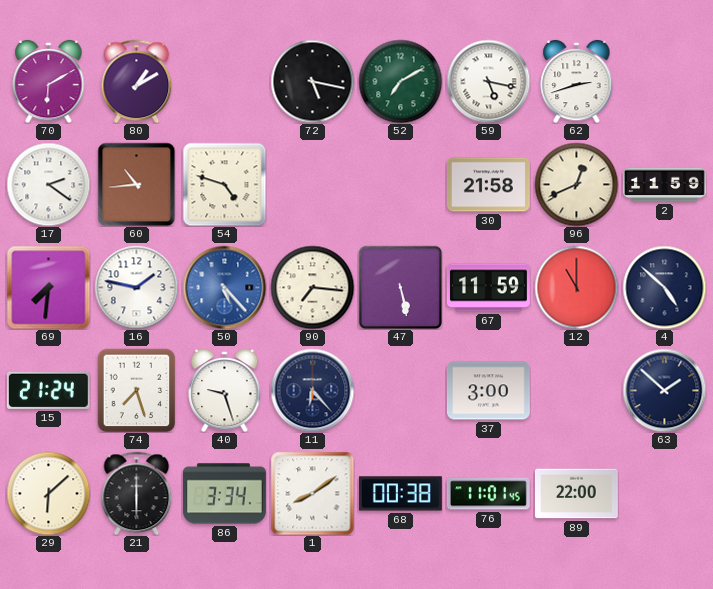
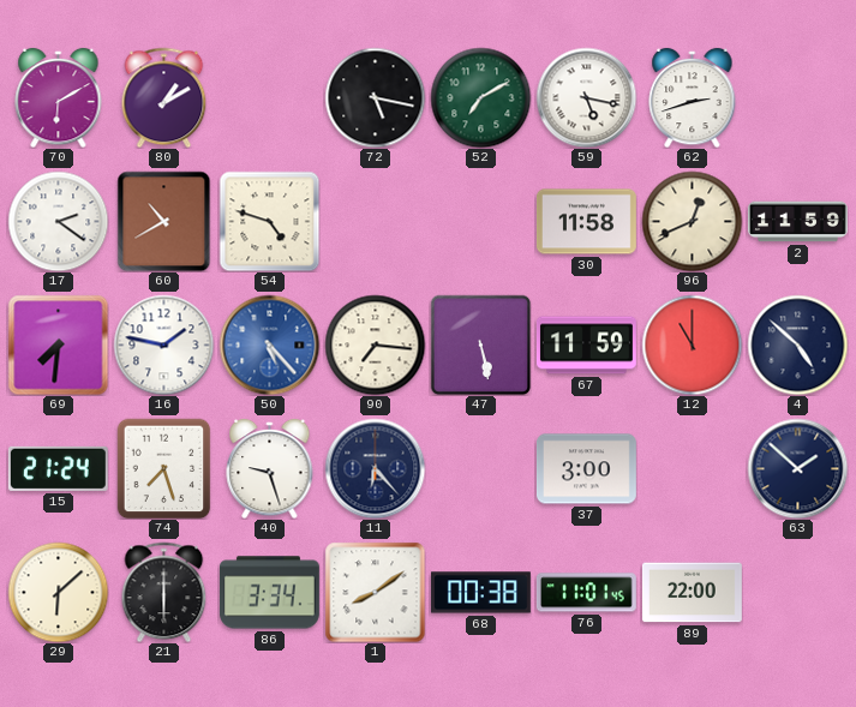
60: 10:44 -> 10:40
30: 21:58 -> 11:58
